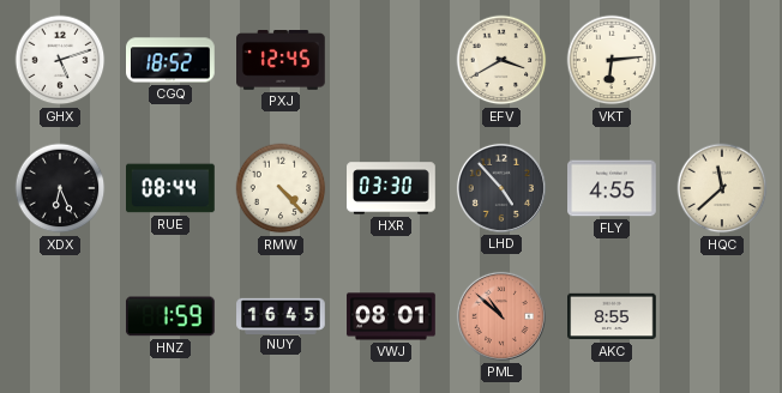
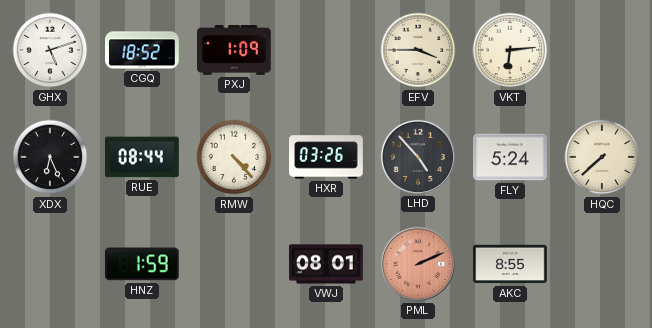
PXJ: 12:45 -> 1:09
EFV: 3:40 -> 3:45
HXR: 03:30 -> 03:26
FLY: 4:55 -> 5:24
HQC: 11:38 -> 7:38
NUY: 16:45 -> none
PML: 10:52 -> 2:11
